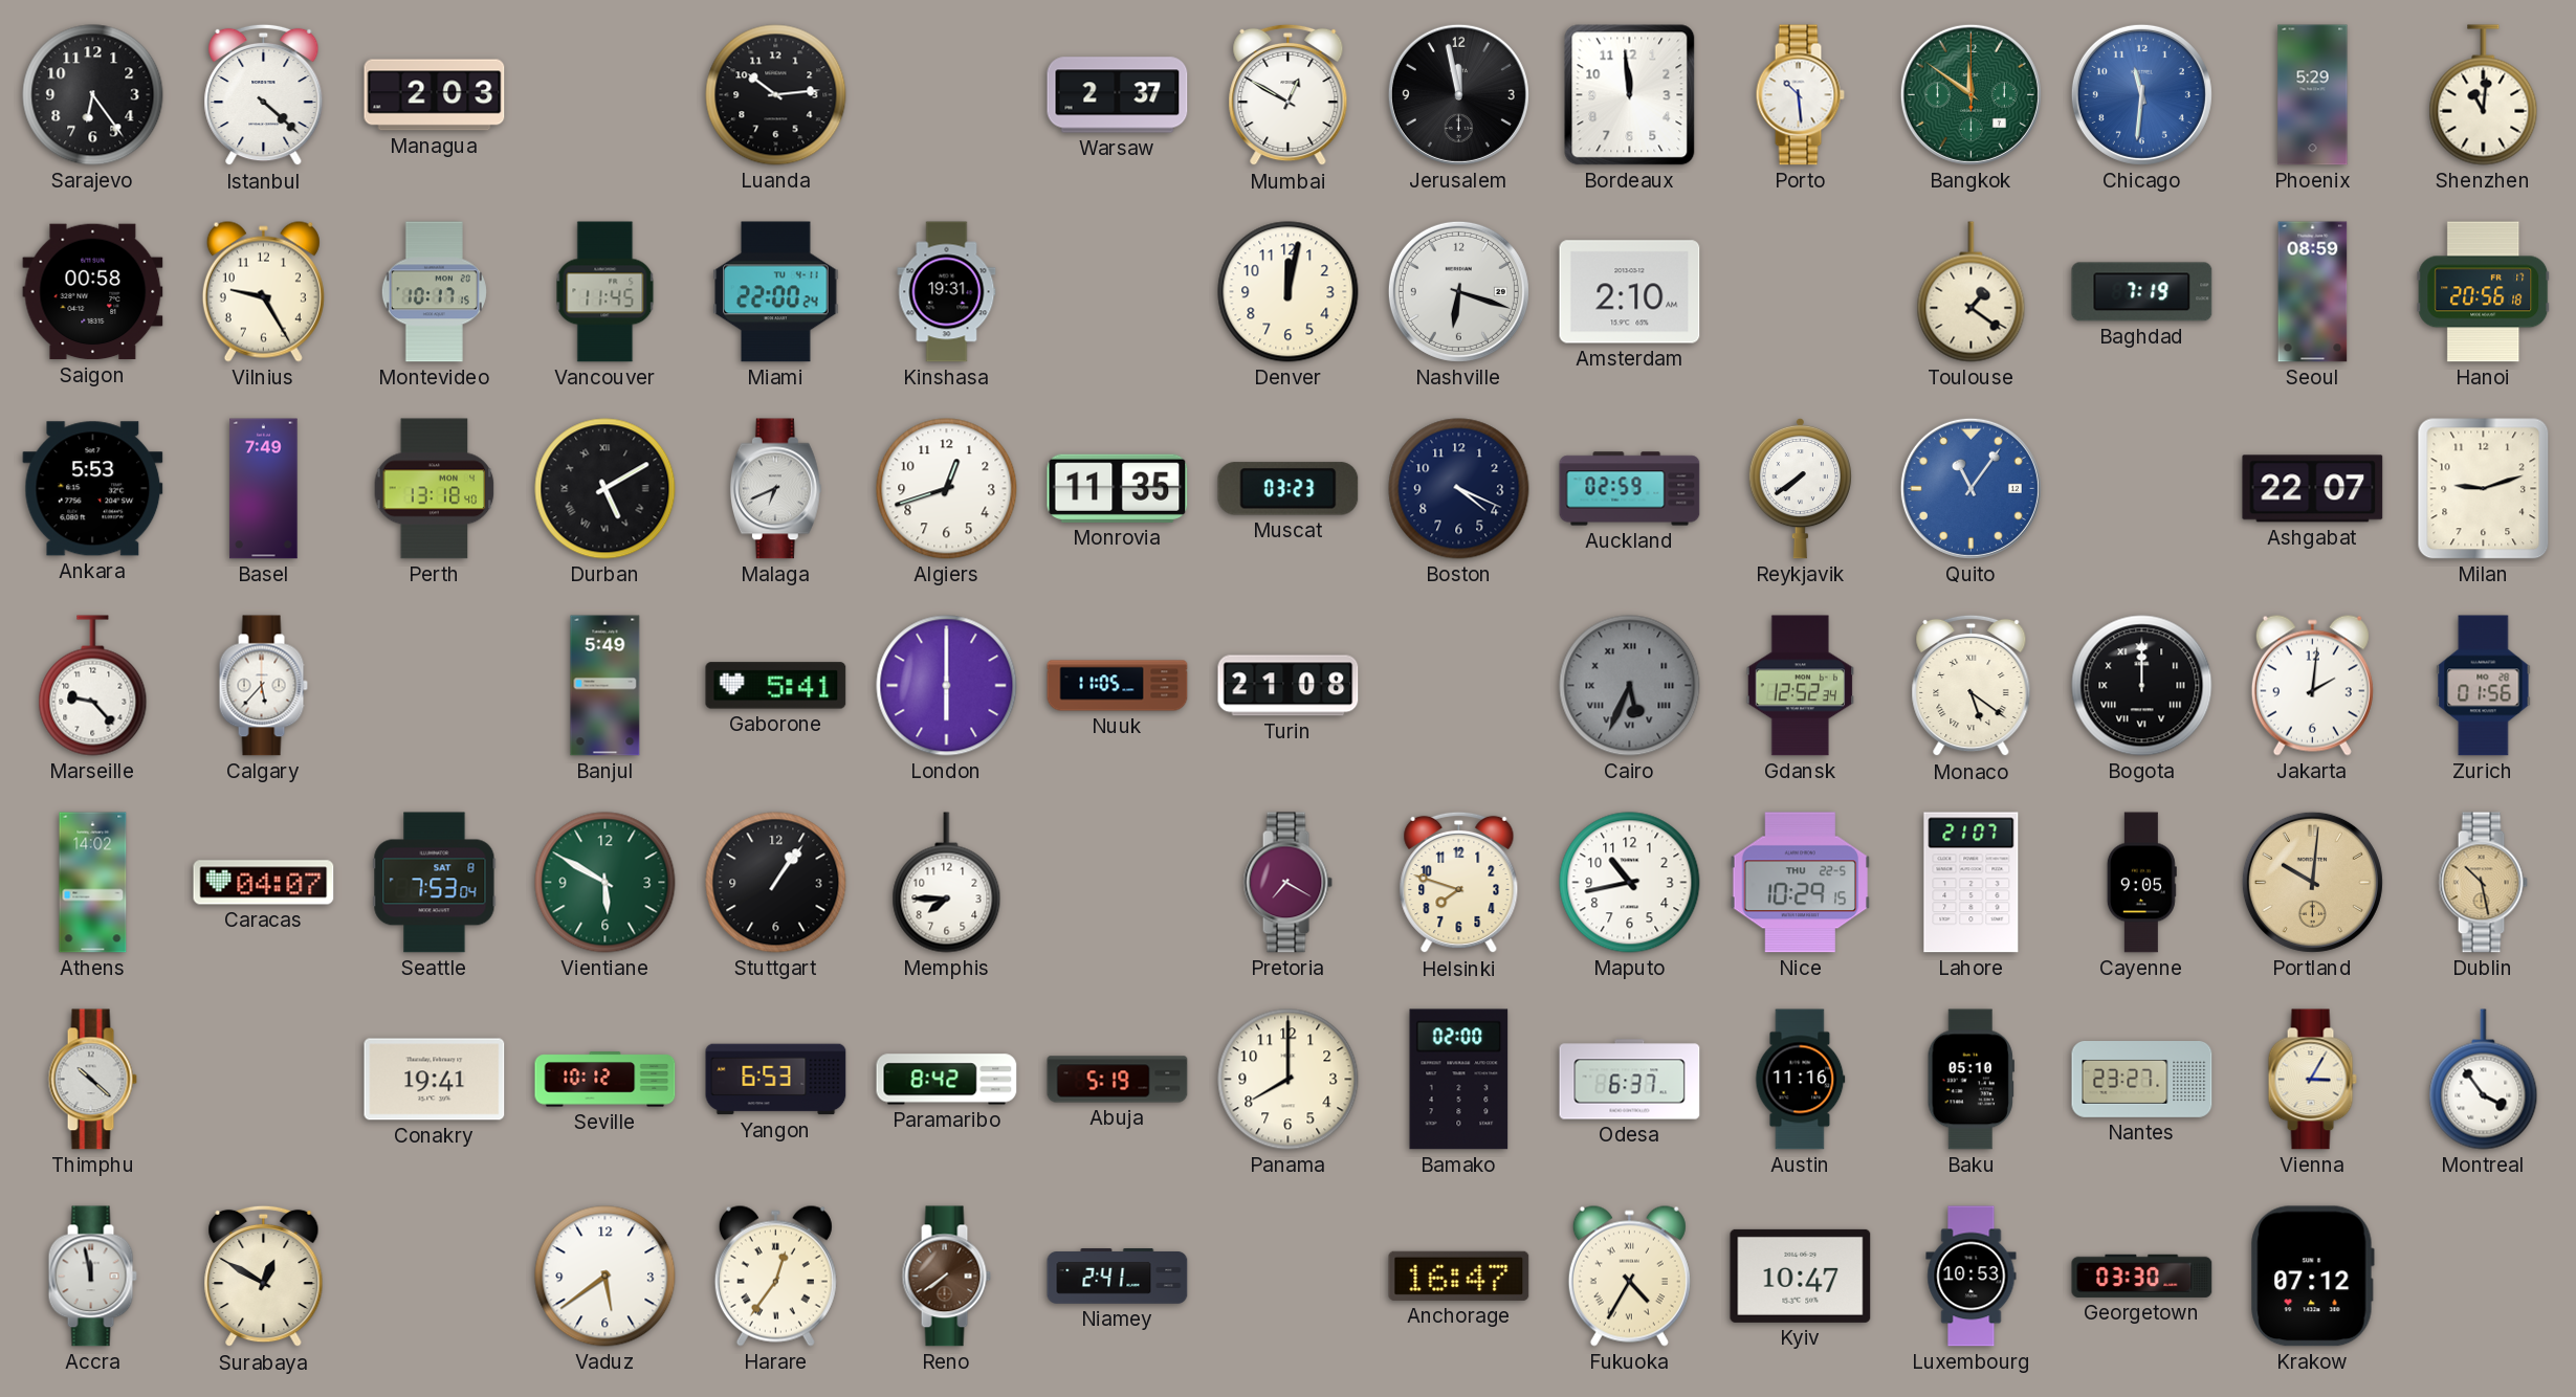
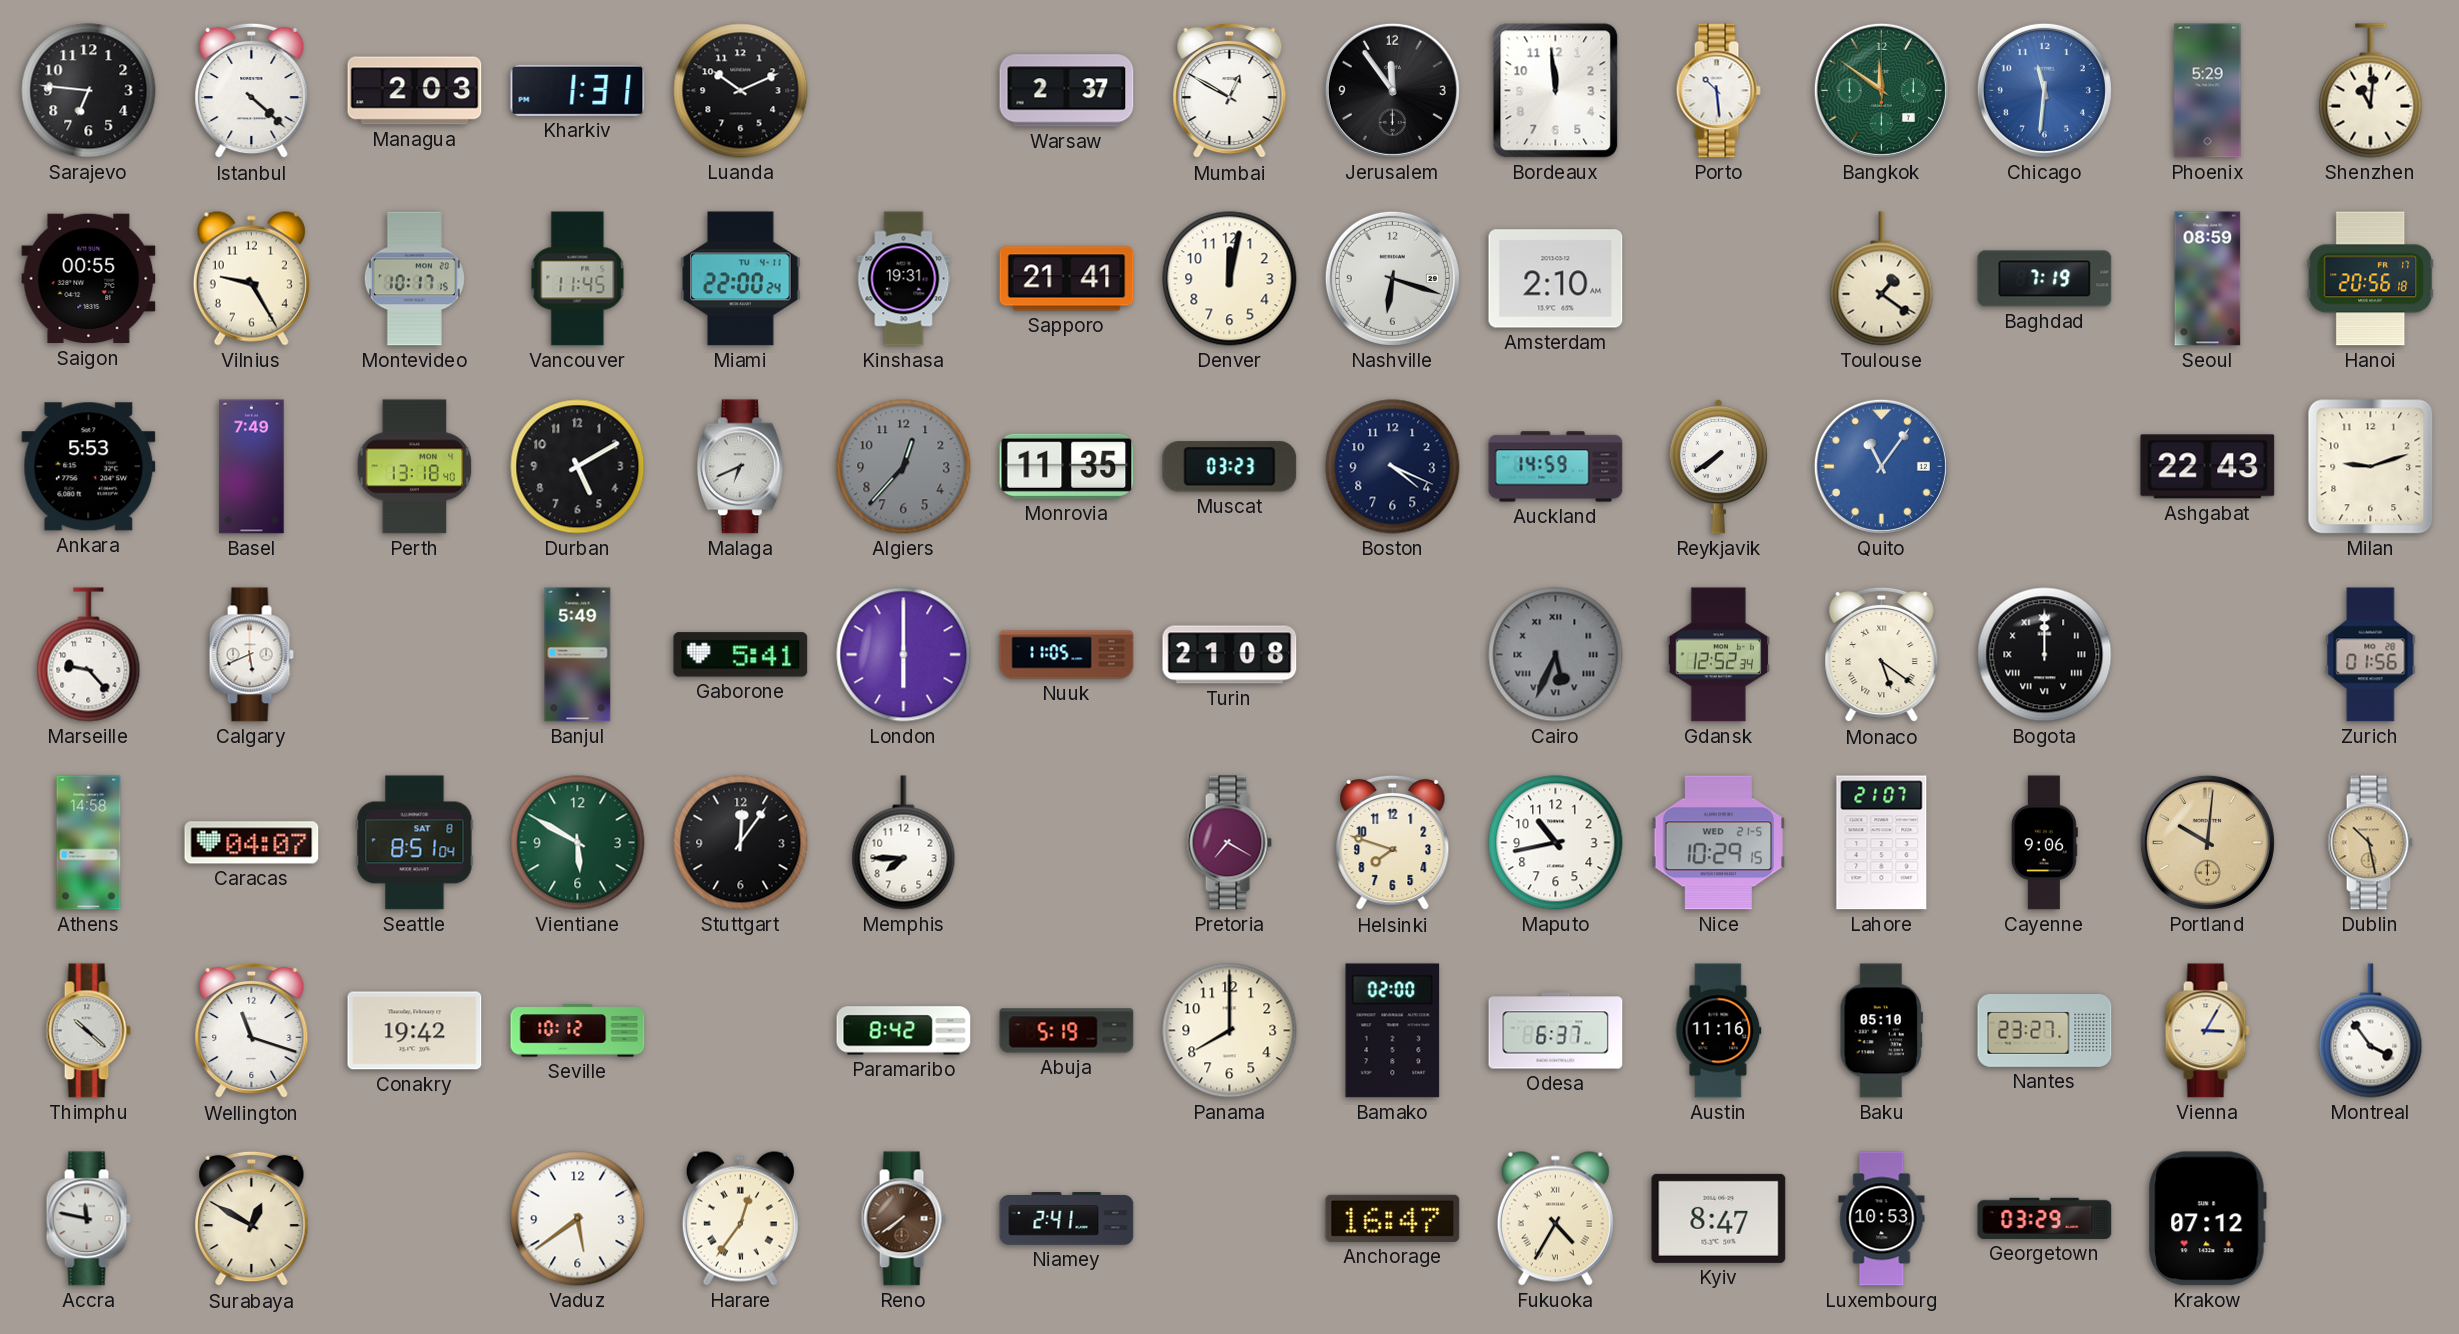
Sarajevo: 6:24 -> 6:46
Kharkiv: none -> 1:31
Luanda: 10:14 -> 10:11
Jerusalem: 11:58 -> 11:54
Saigon: 00:58 -> 00:55
Sapporo: none -> 21:41
Durban numerals: Roman -> Arabic
Algiers: 12:42 -> 12:37
Algiers dial: white -> grey
Auckland: 02:59 -> 14:59
Ashgabat: 22:07 -> 22:43
Calgary: 5:37 -> 5:41
Jakarta: 2:01 -> none
Athens: 14:02 -> 14:58
Seattle: 7:53 -> 8:51
Stuttgart: 1:06 -> 12:06
Nice date: THU 22-5 -> WED 21-5
Cayenne: 9:05 -> 9:06
Wellington: none -> 11:18
Conakry: 19:41 -> 19:42
Yangon: 6:53 -> none
Accra: 11:58 -> 11:47
Kyiv: 10:47 -> 8:47
Georgetown: 03:30 -> 03:29
